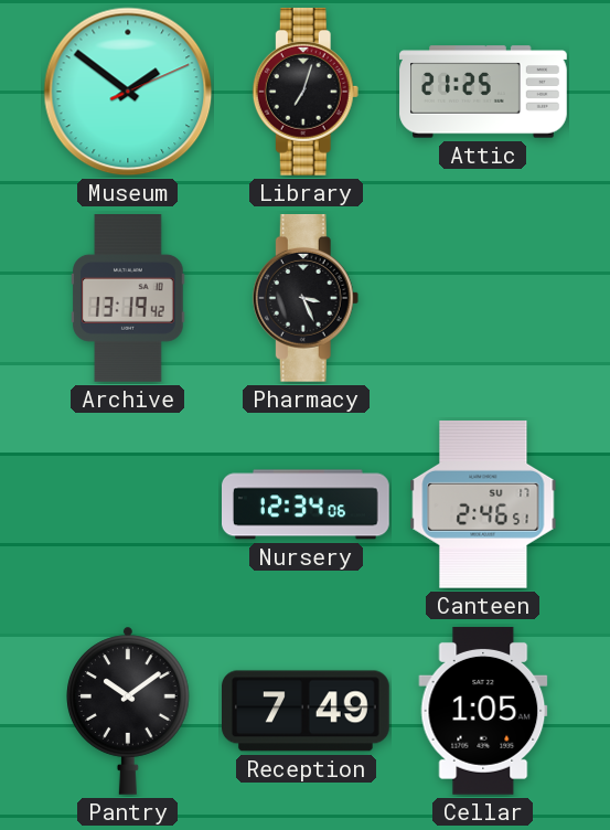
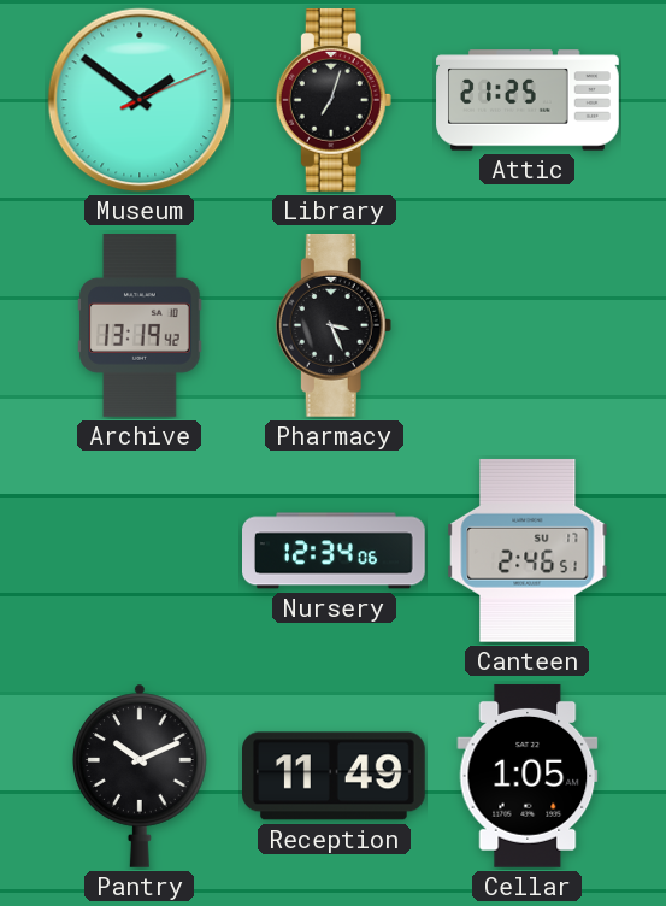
Pantry: 10:09 -> 10:11
Reception: 7:49 -> 11:49
